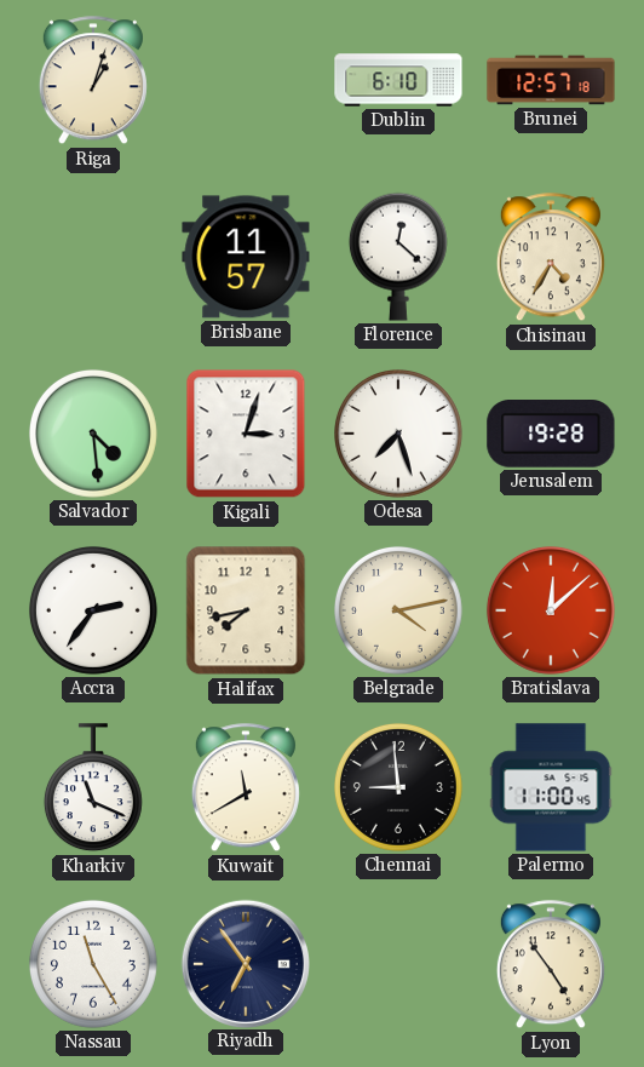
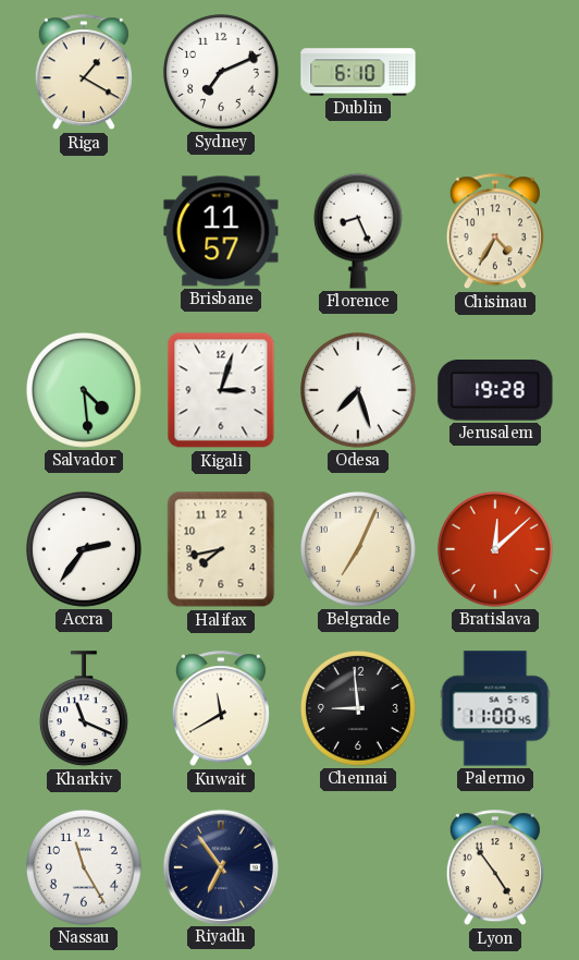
Riga: 1:03 -> 1:20
Sydney: none -> 7:11
Brunei: 12:57 -> none
Florence: 12:22 -> 8:26
Belgrade: 4:13 -> 7:04
